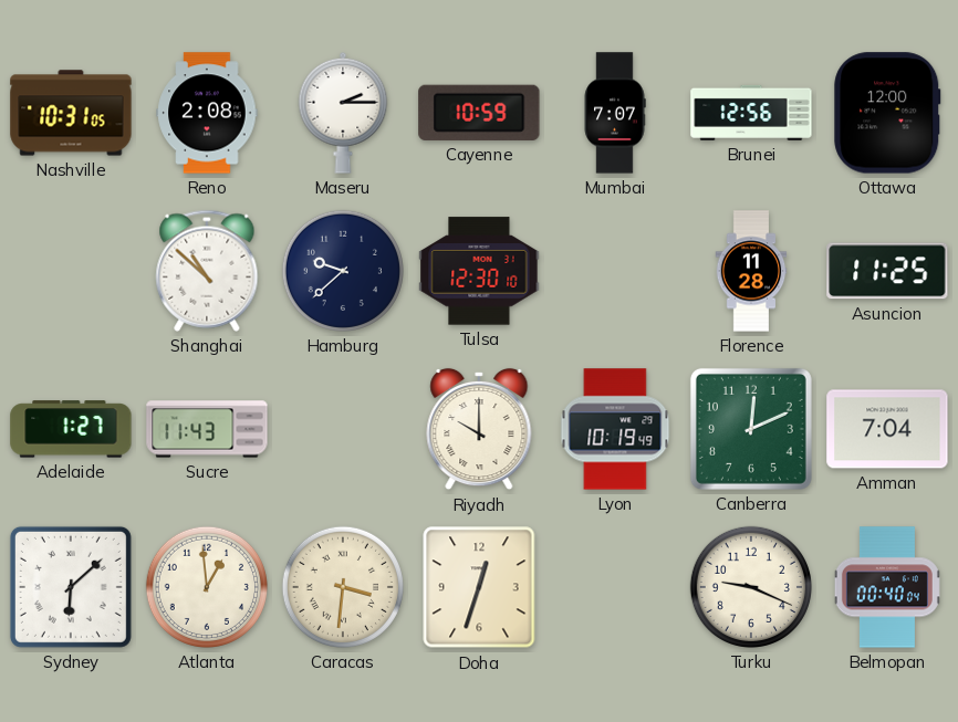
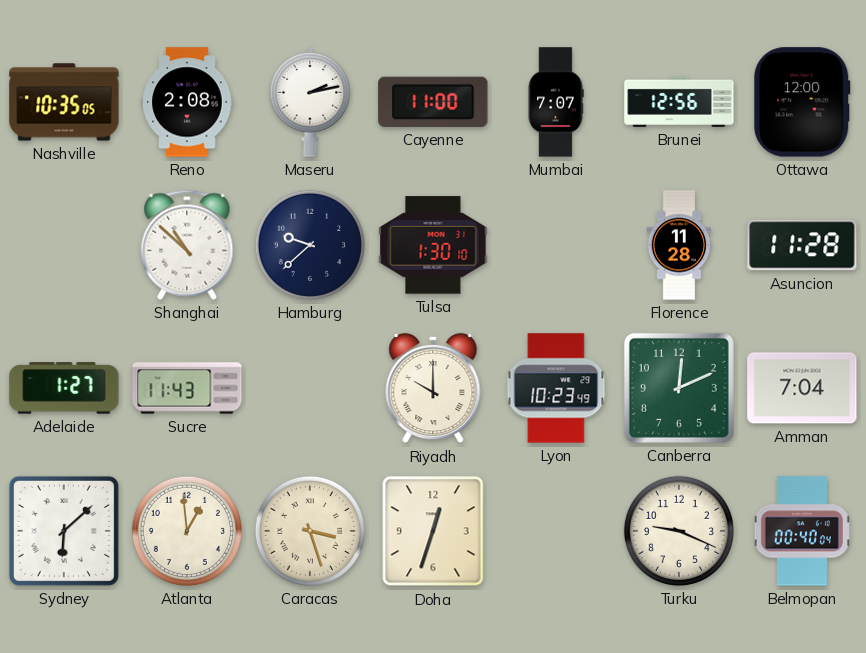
Nashville: 10:31 -> 10:35
Maseru: 2:15 -> 2:13
Cayenne: 10:59 -> 11:00
Tulsa: 12:30 -> 1:30
Asuncion: 11:25 -> 11:28
Lyon: 10:19 -> 10:23
Caracas: 3:31 -> 3:27
